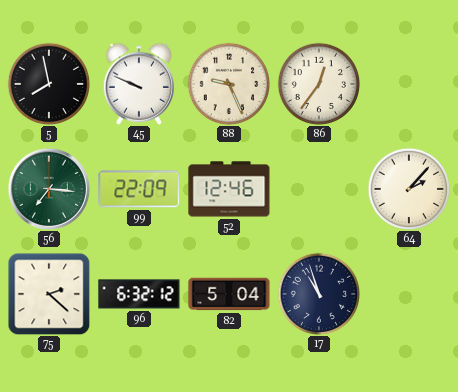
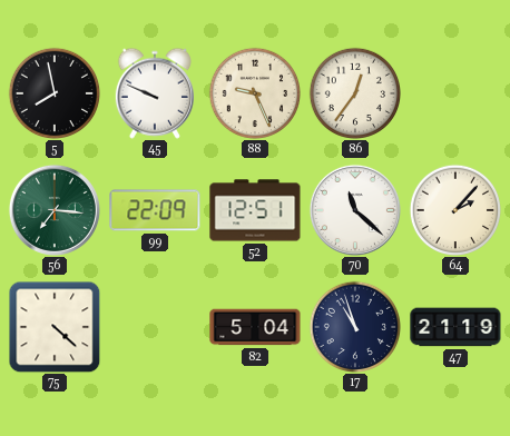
52: 12:46 -> 12:51
70: none -> 11:22
75: 2:22 -> 4:22
96: 6:32 -> none
47: none -> 21:19
